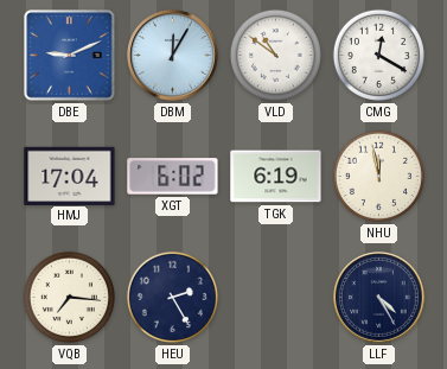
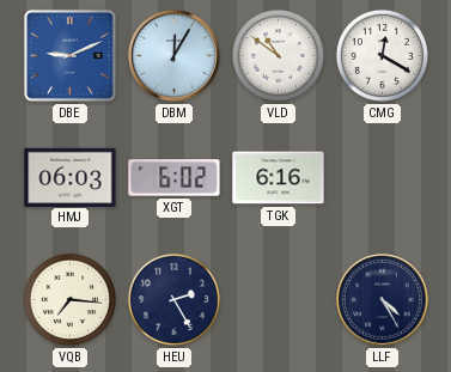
HMJ: 17:04 -> 06:03
TGK: 6:19 -> 6:16
NHU: 11:58 -> none
